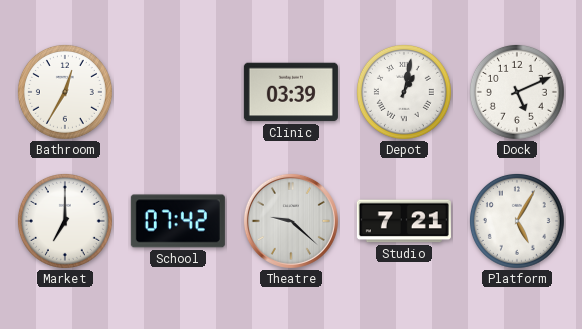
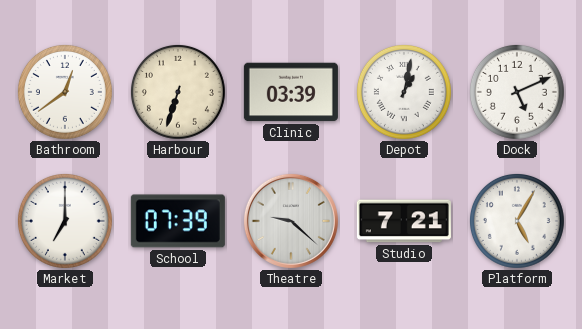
Bathroom: 12:35 -> 12:39
Harbour: none -> 6:33
School: 07:42 -> 07:39
